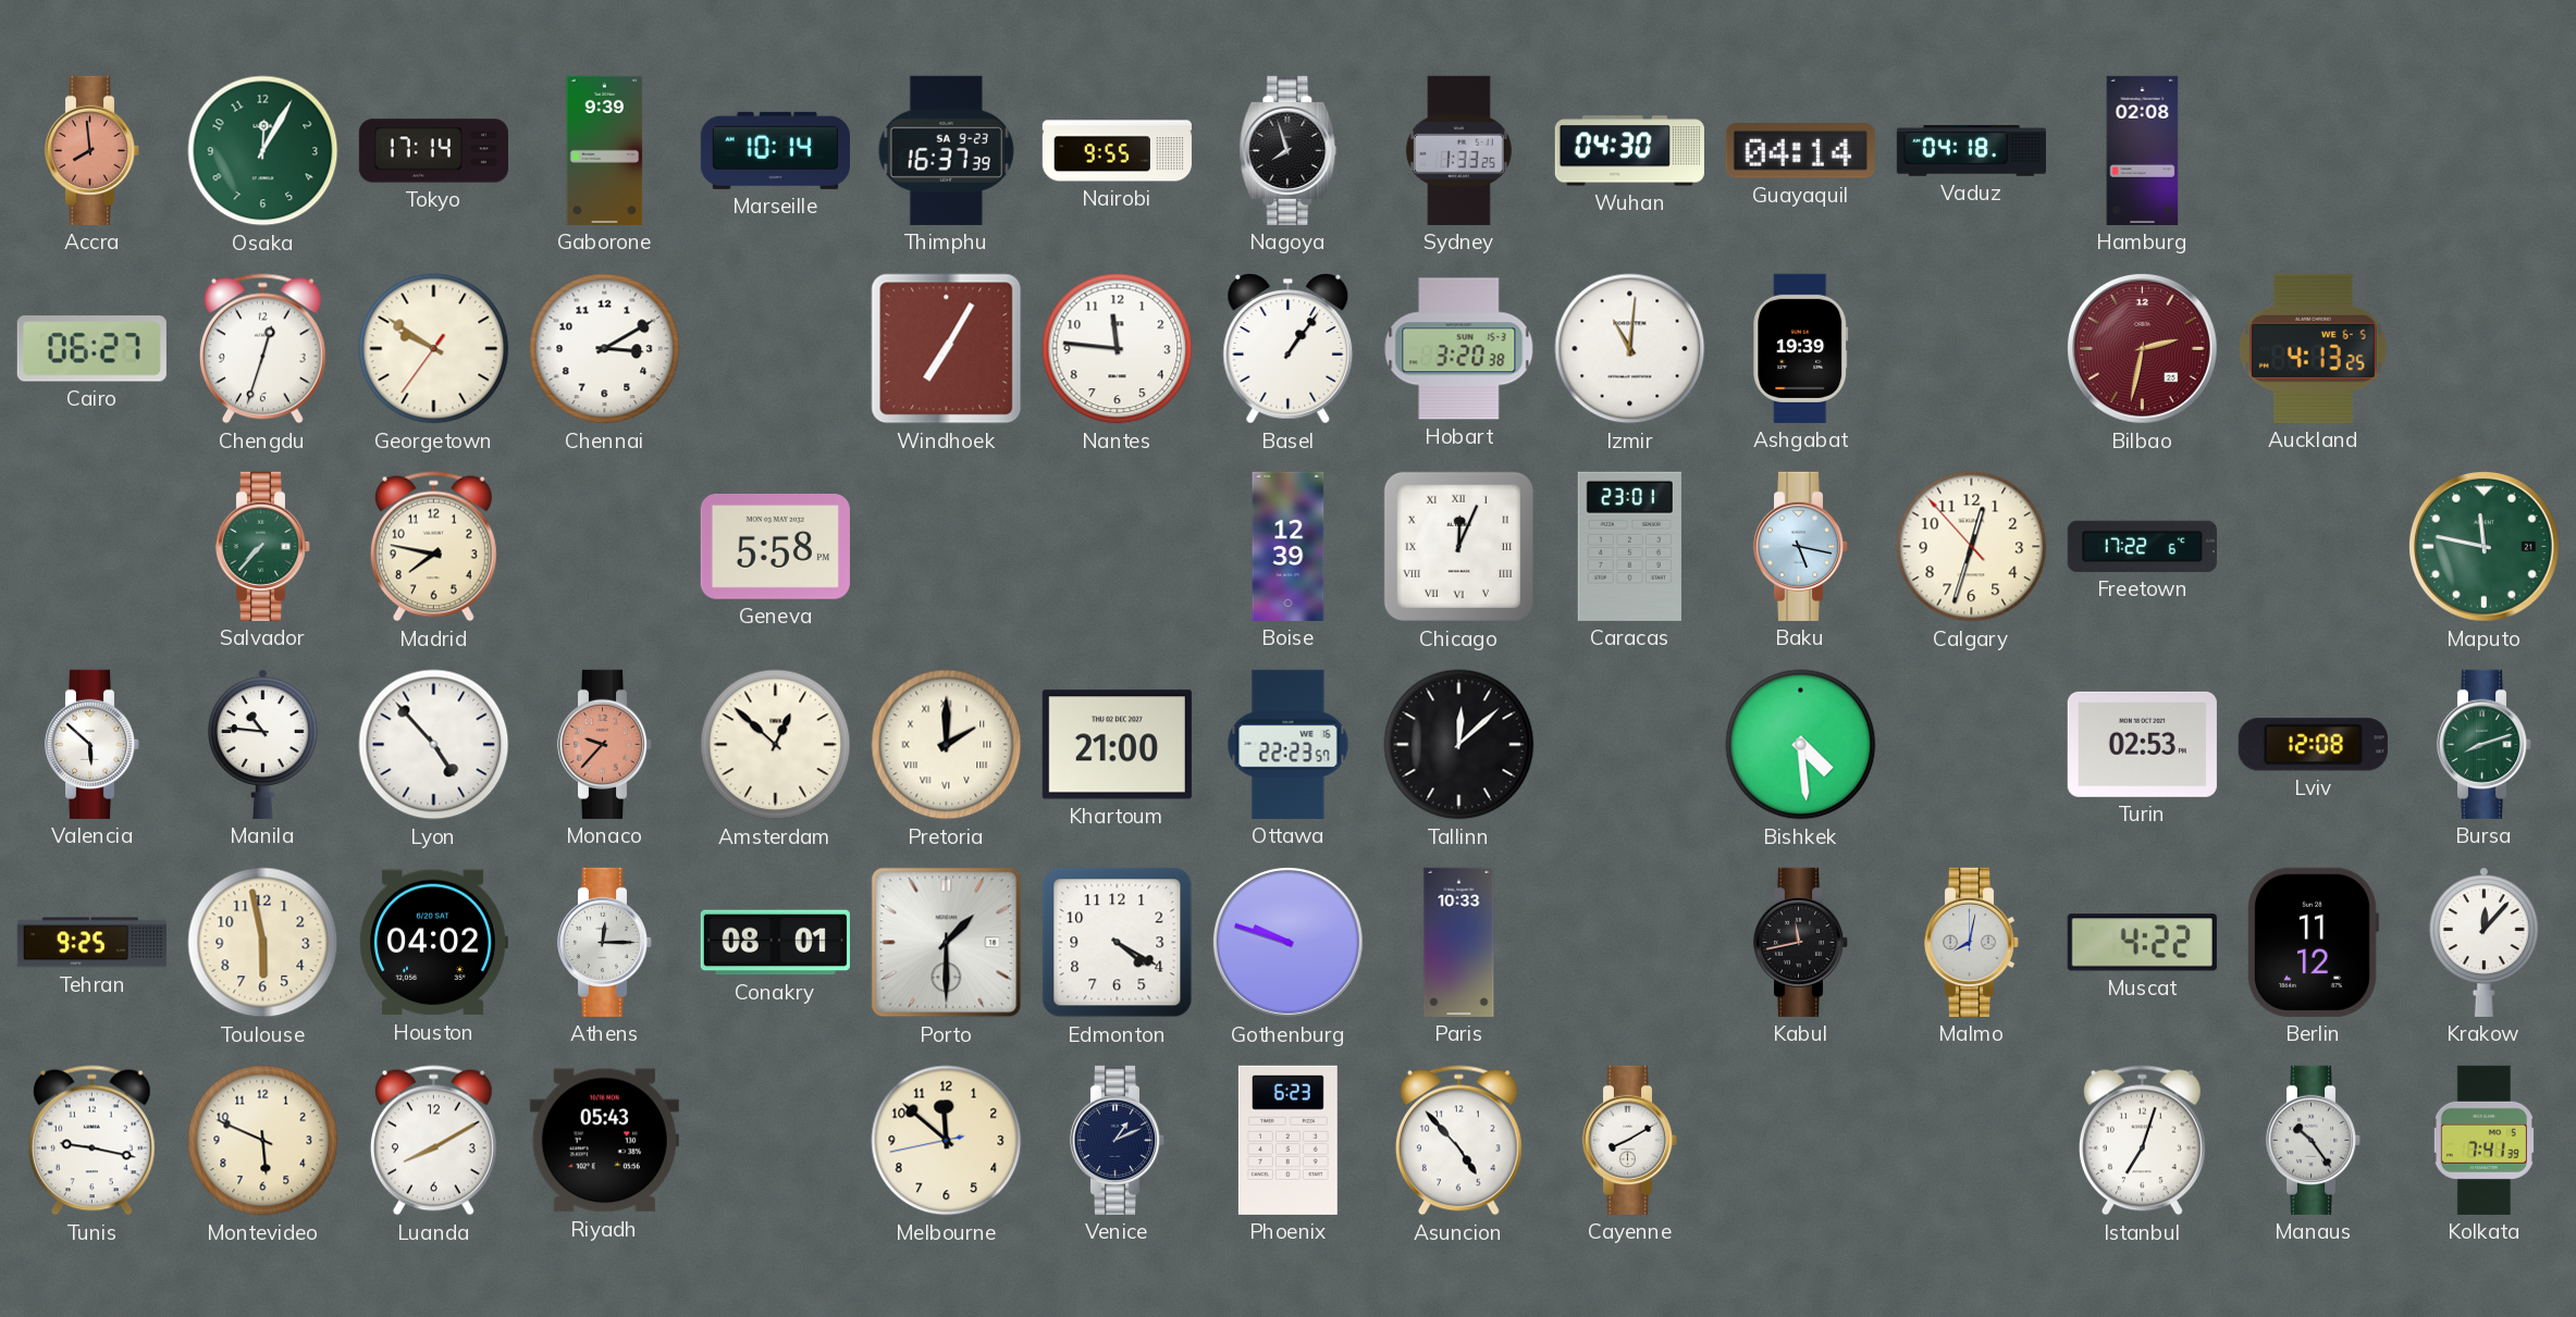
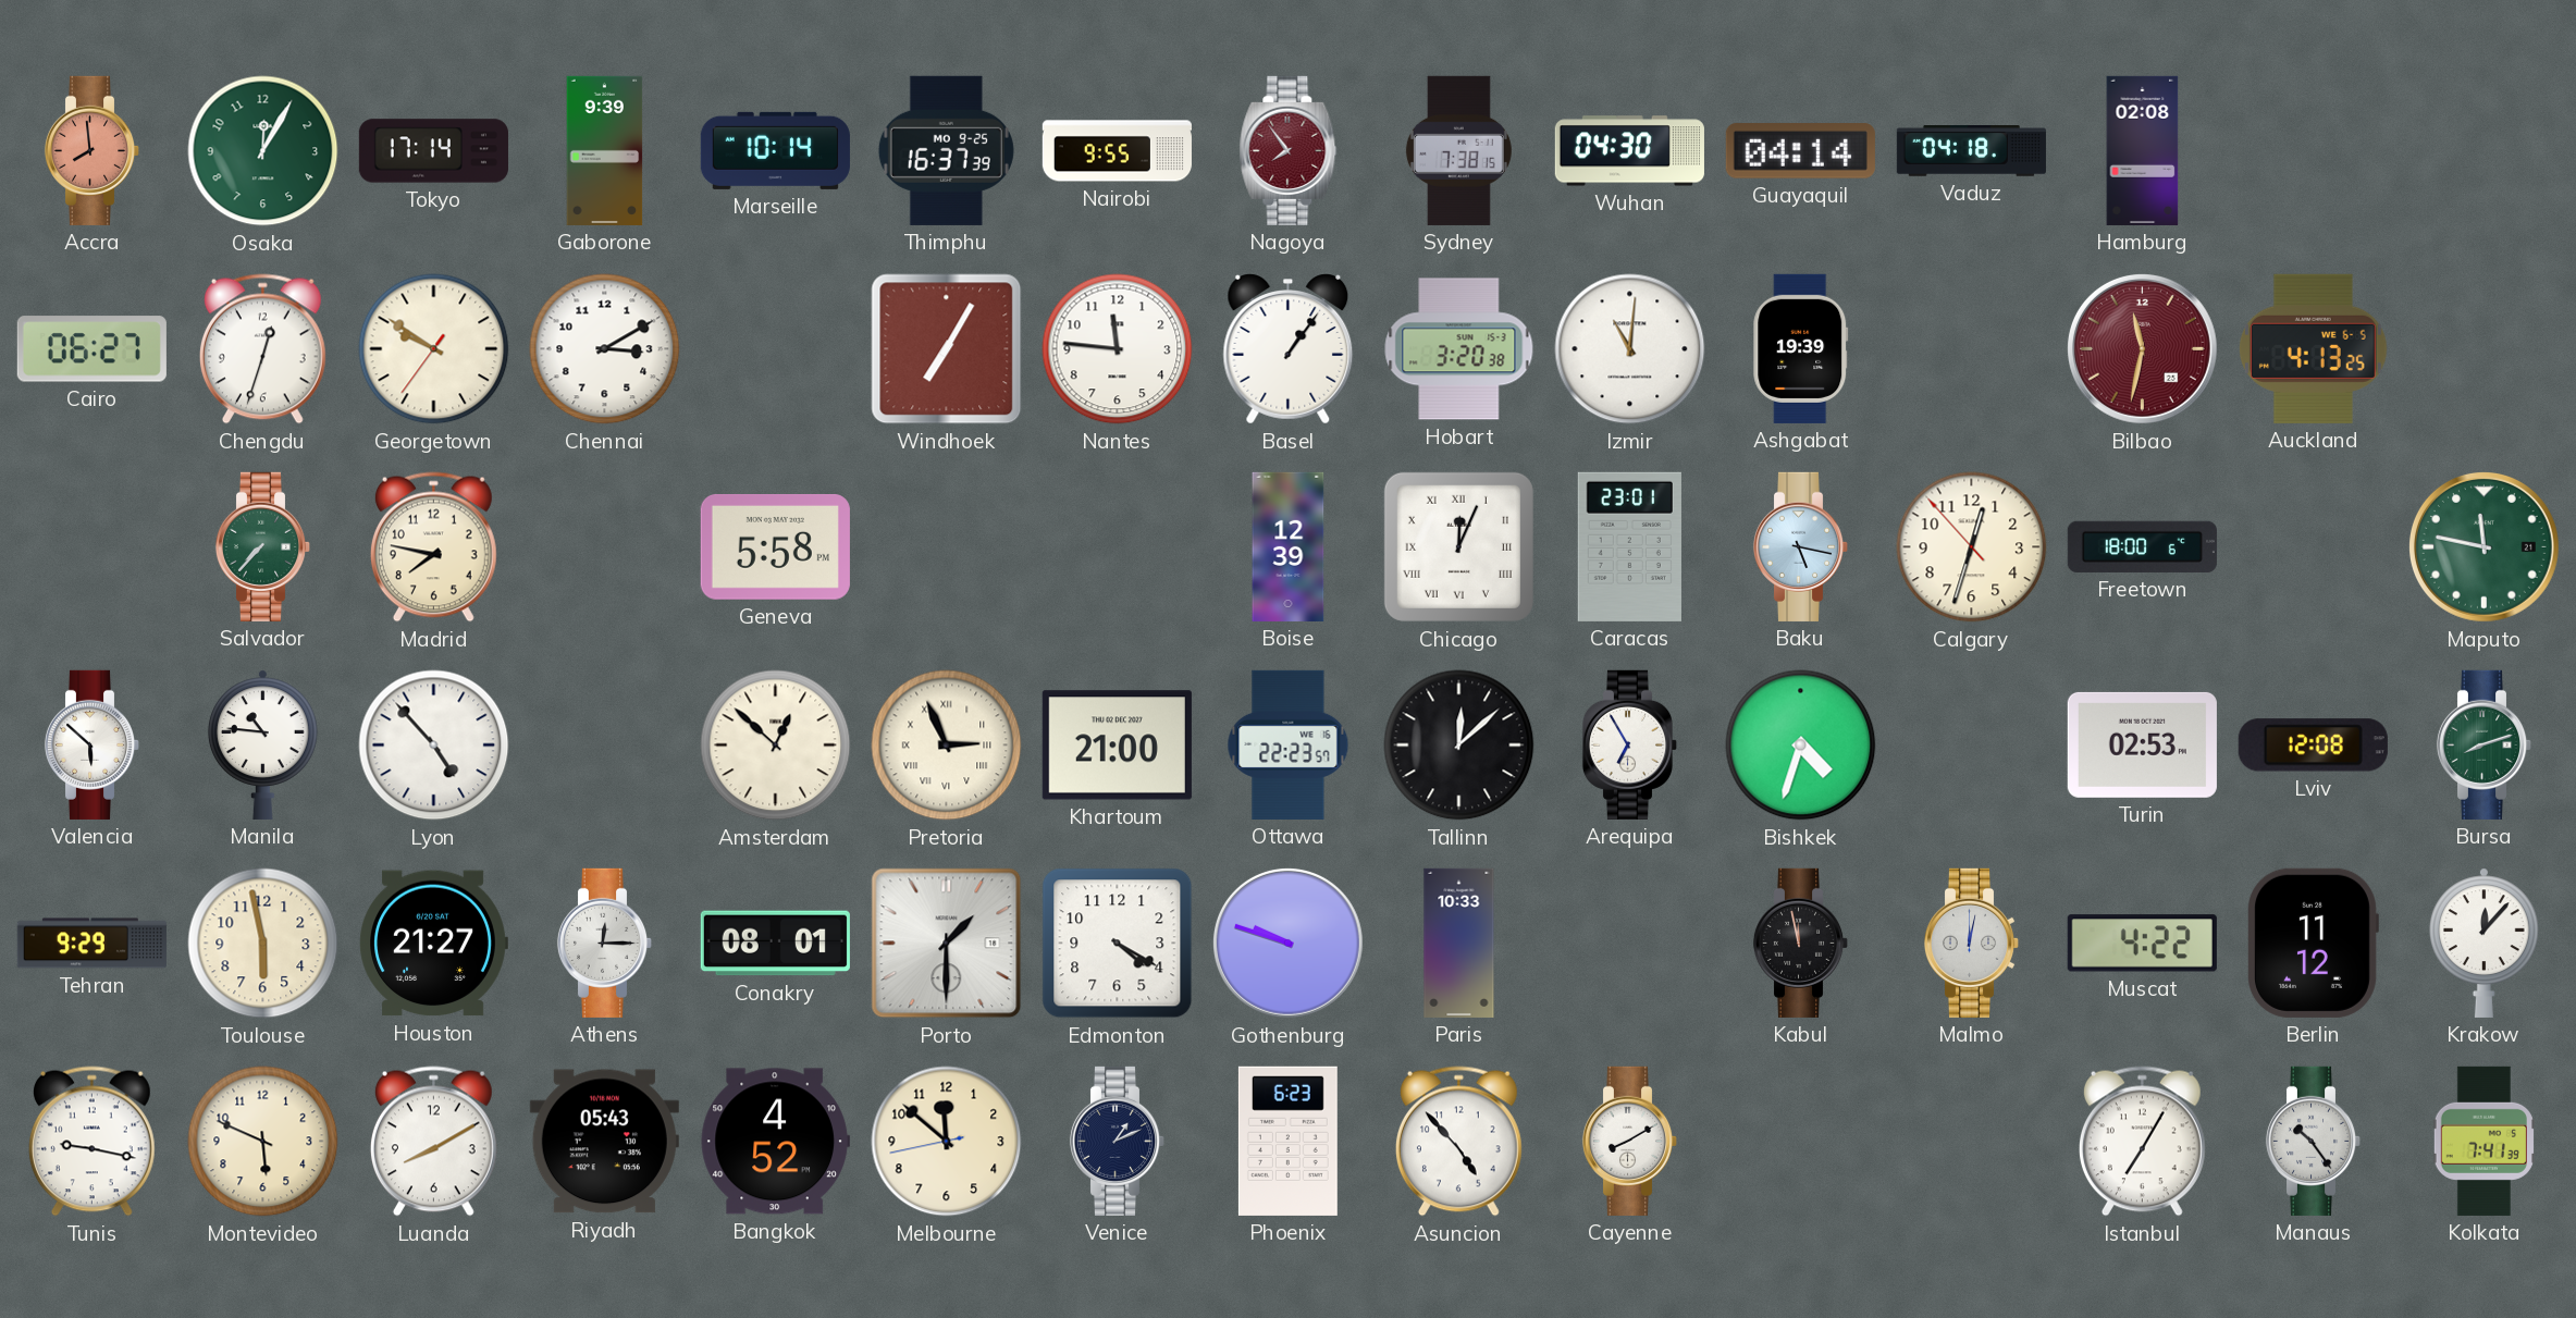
Thimphu date: SA 9-23 -> MO 9-25
Nagoya: 7:57 -> 7:54
Nagoya dial: black -> burgundy
Sydney: 1:33 -> 7:38
Bilbao: 2:32 -> 11:32
Freetown: 17:22 -> 18:00
Monaco: 9:37 -> none
Pretoria: 2:00 -> 2:56
Arequipa: none -> 6:55
Bishkek: 4:29 -> 4:33
Tehran: 9:25 -> 9:29
Houston: 04:02 -> 21:27
Kabul: 11:43 -> 11:58
Malmo: 8:02 -> 12:02
Bangkok: none -> 4:52
Istanbul: 7:03 -> 7:05
